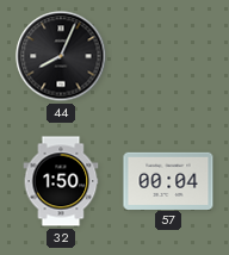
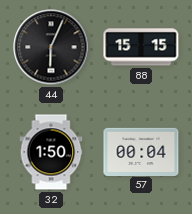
44: 8:04 -> 6:04
88: none -> 15:15
